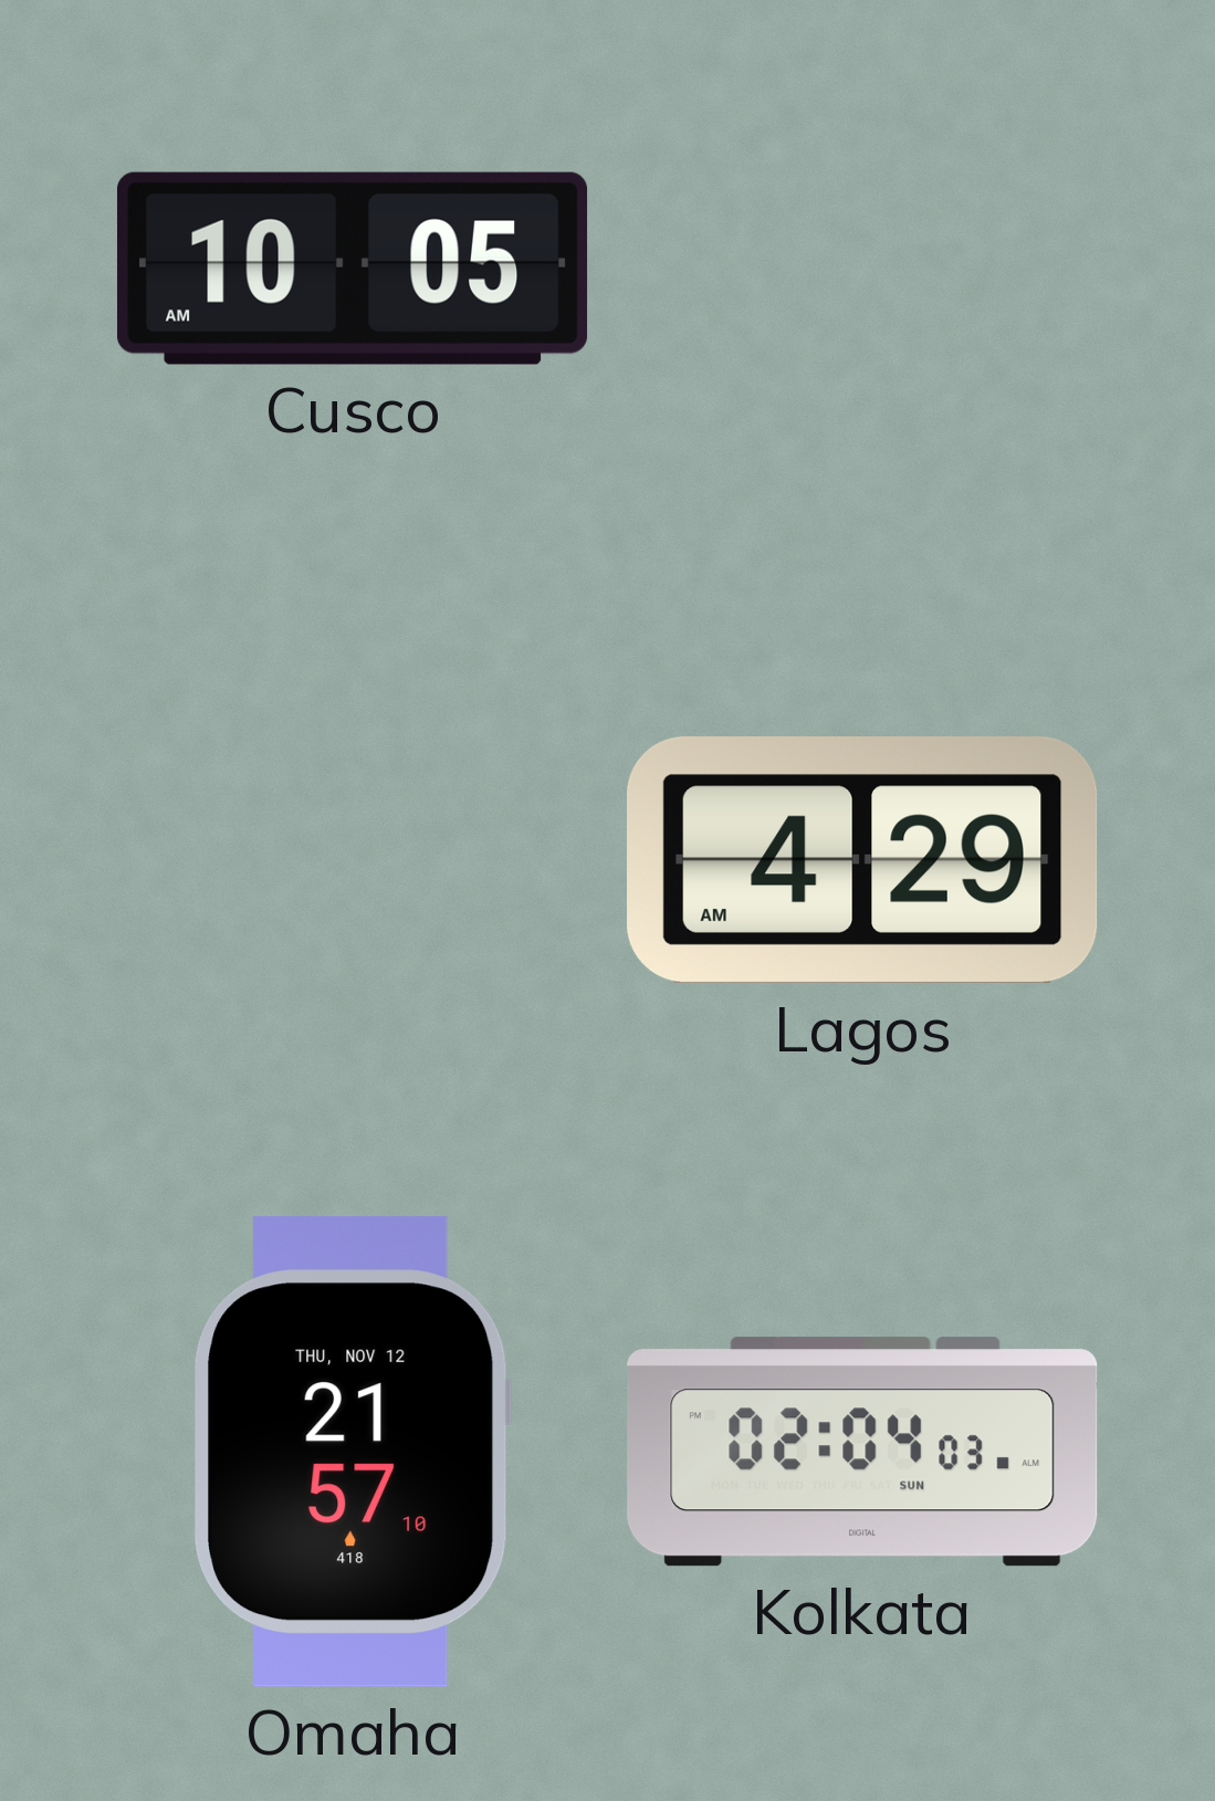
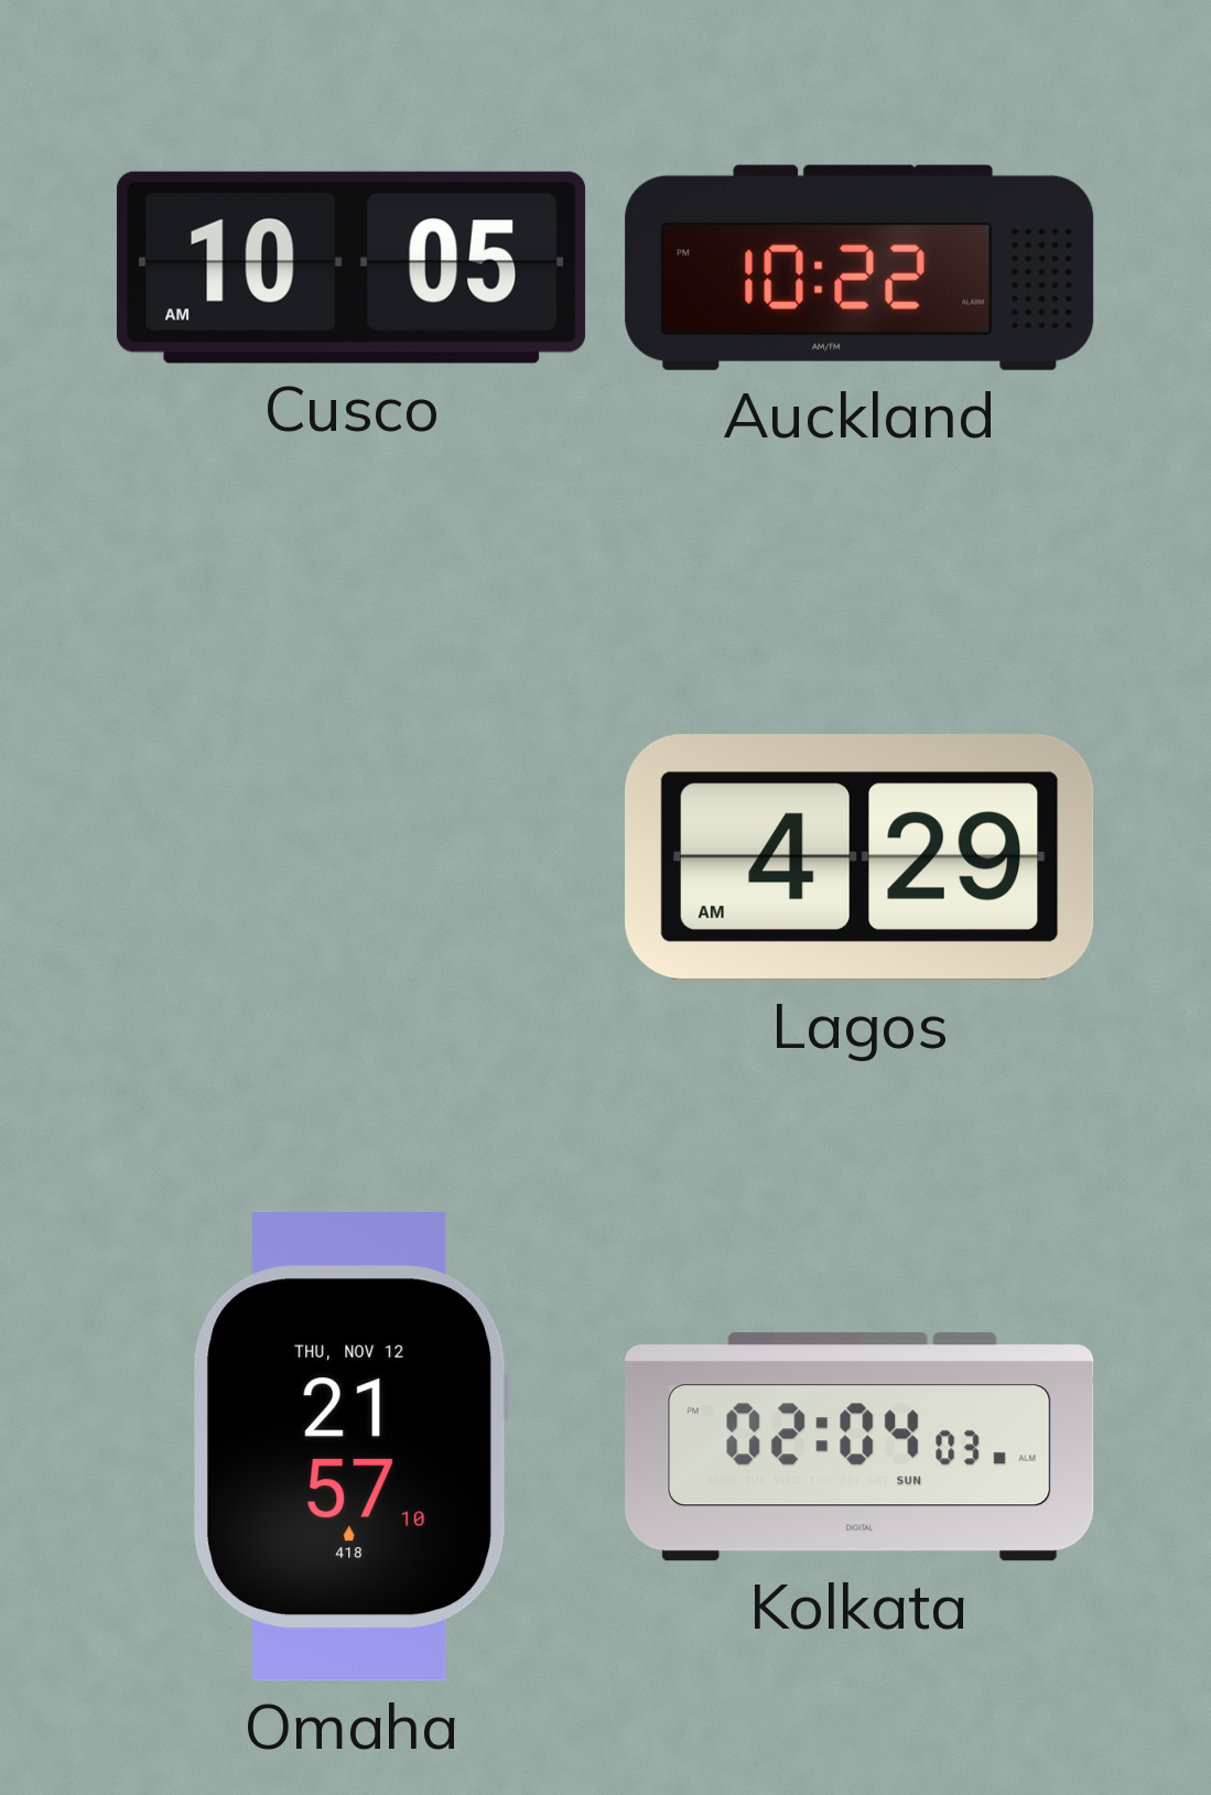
Auckland: none -> 10:22
